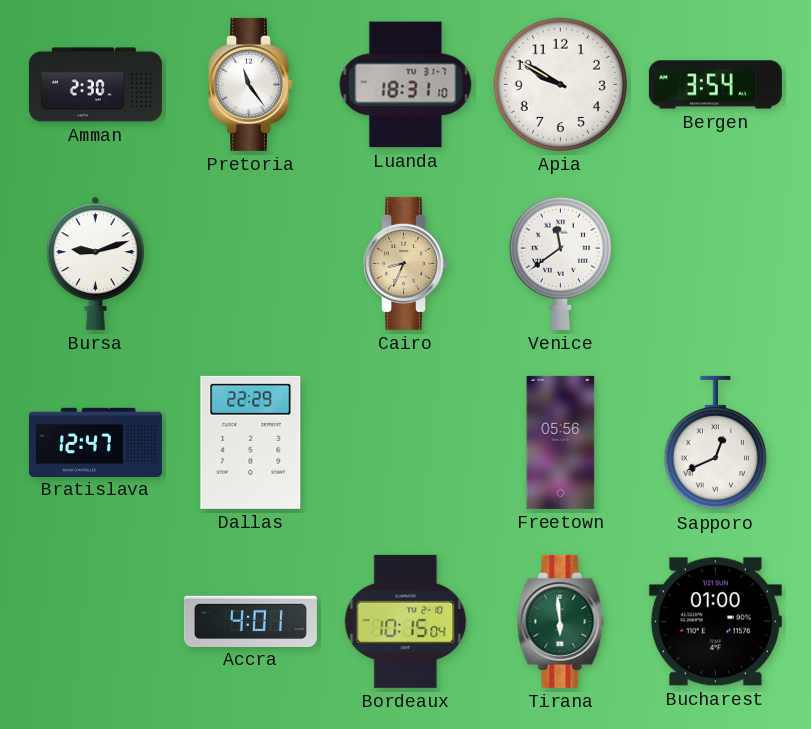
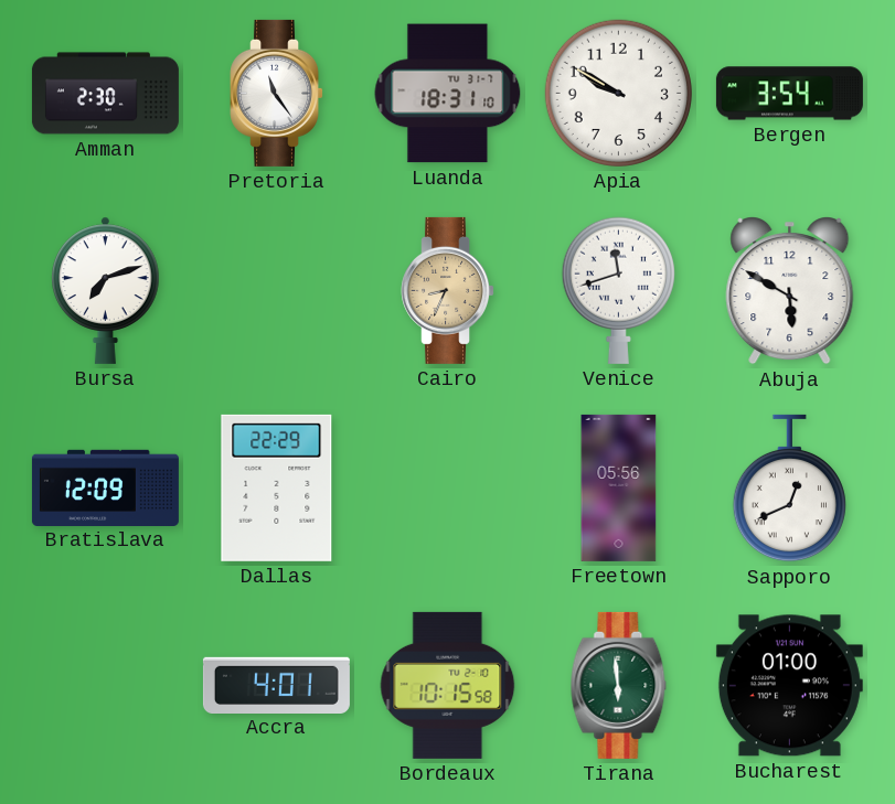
Bursa: 9:12 -> 7:12
Venice: 11:39 -> 11:42
Abuja: none -> 5:50
Bratislava: 12:47 -> 12:09
Bordeaux: 10:15:04 -> 10:15:58
